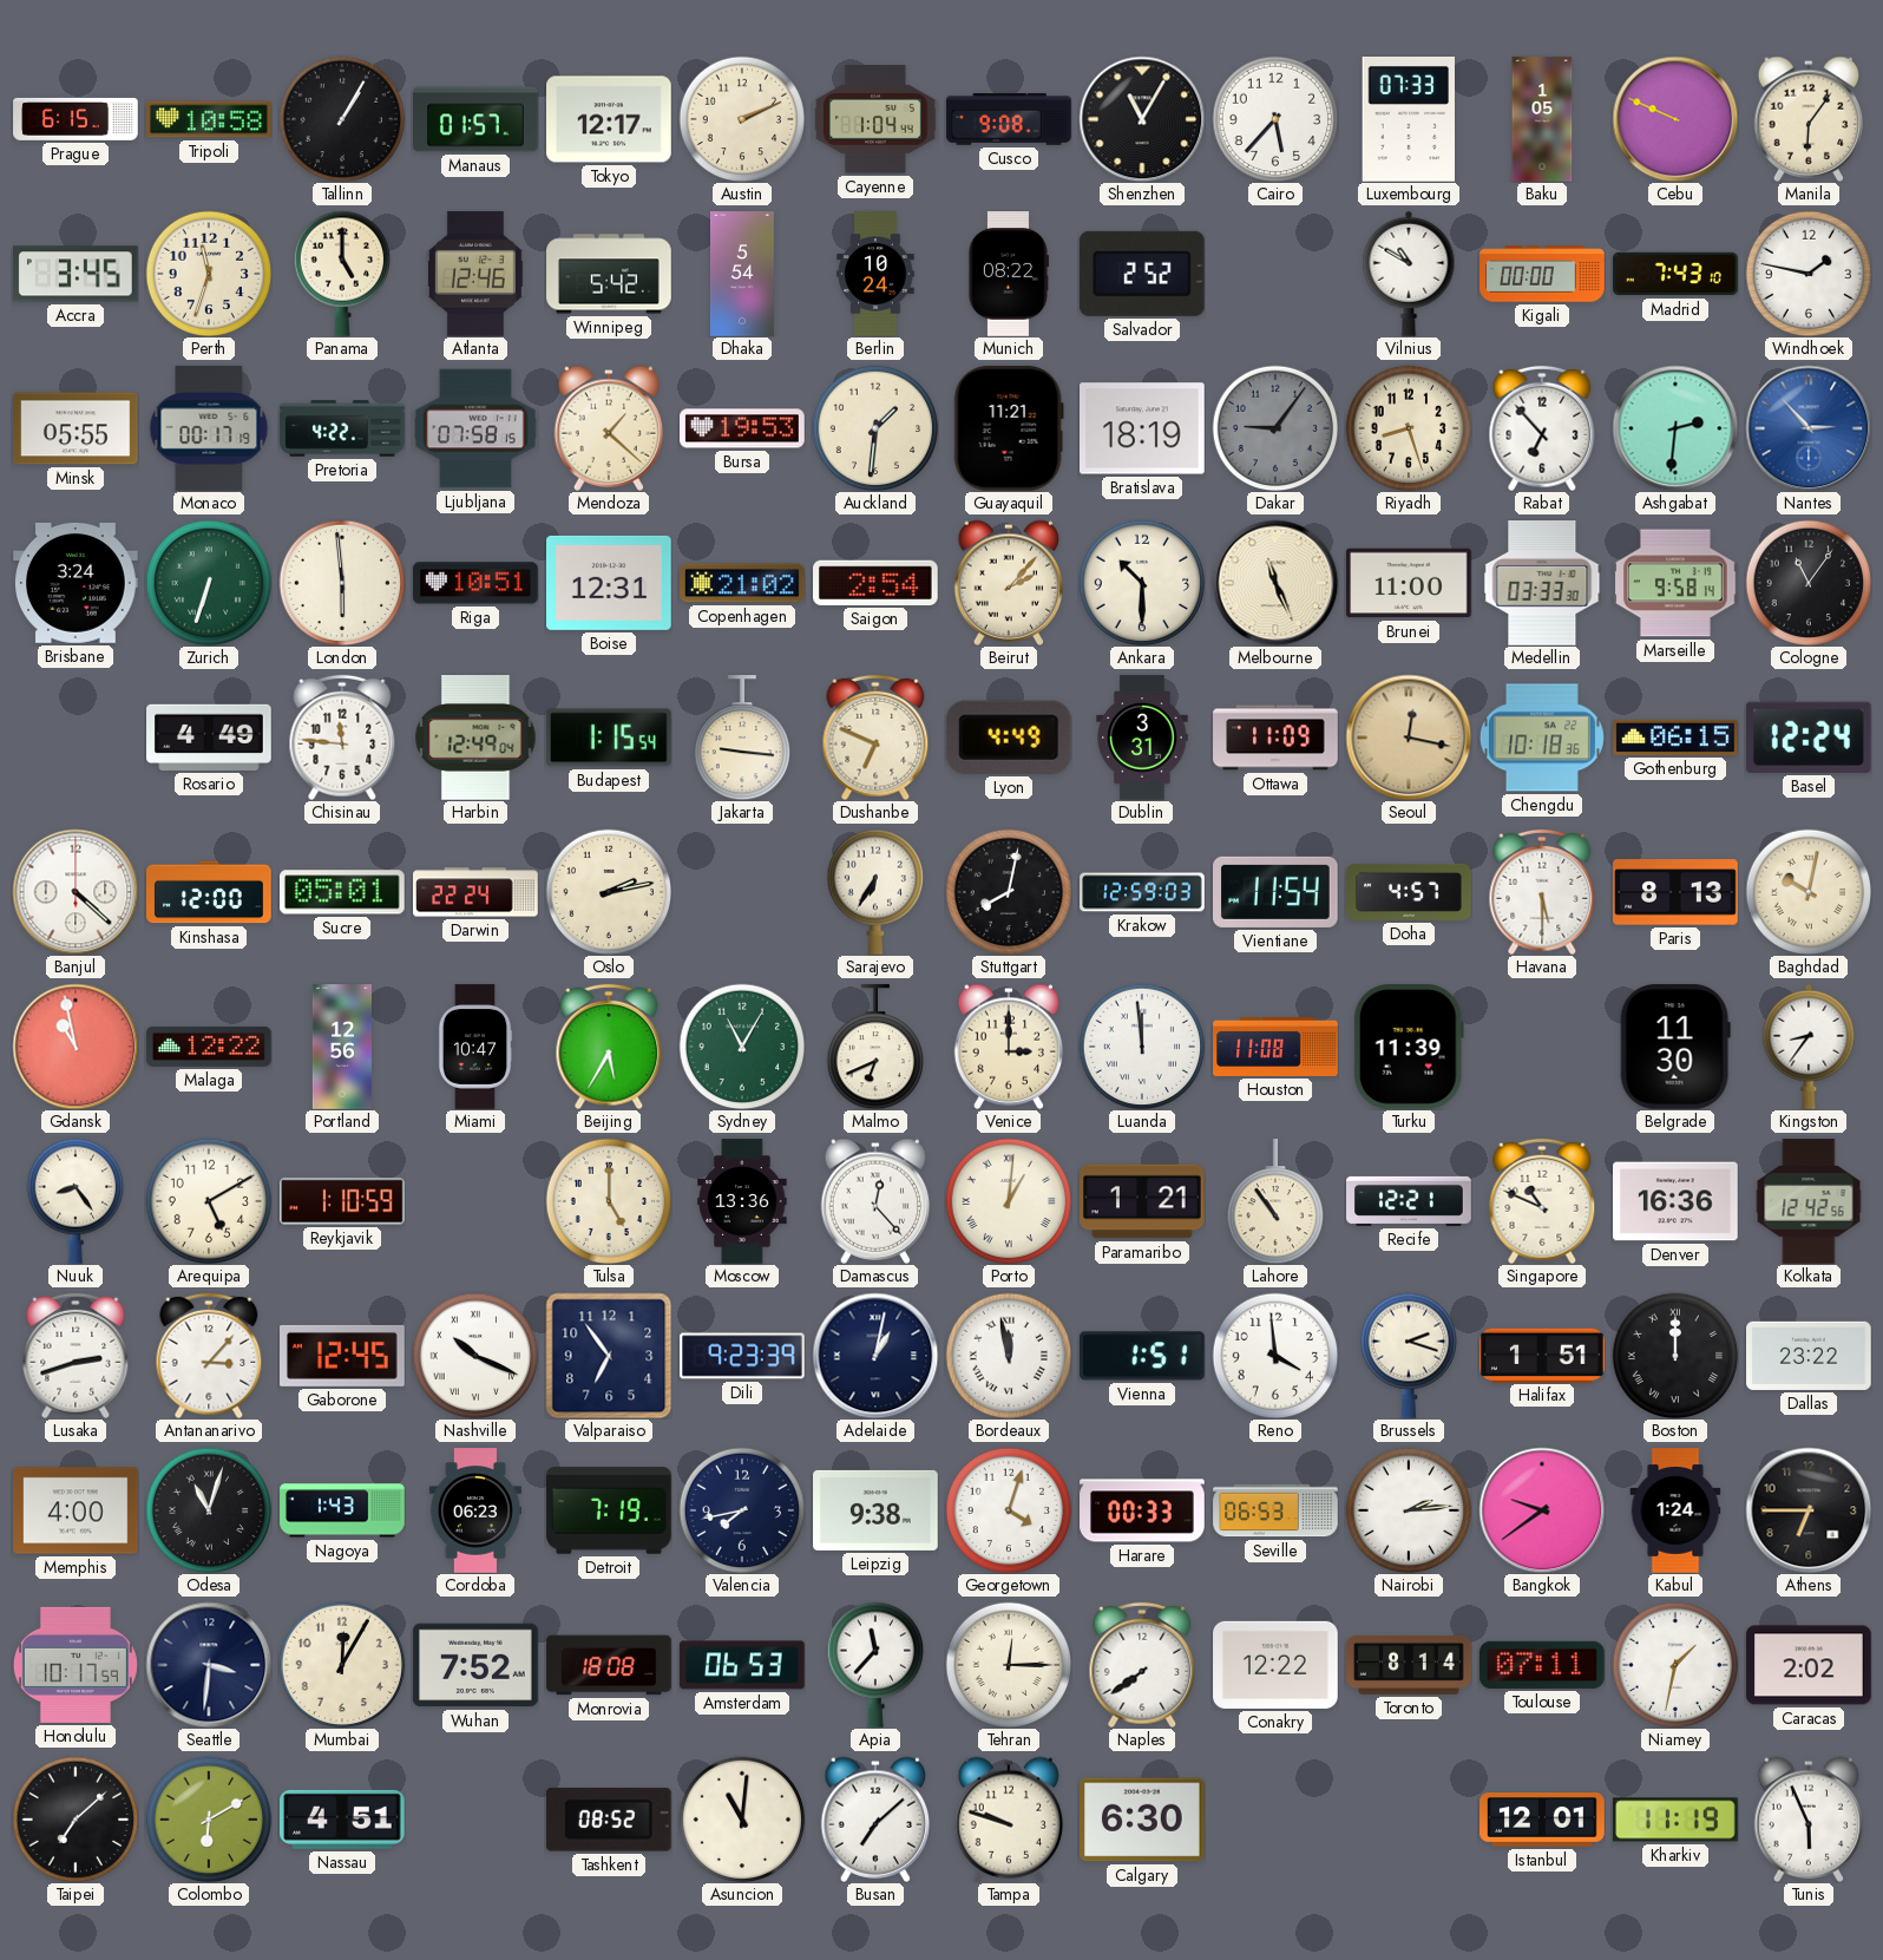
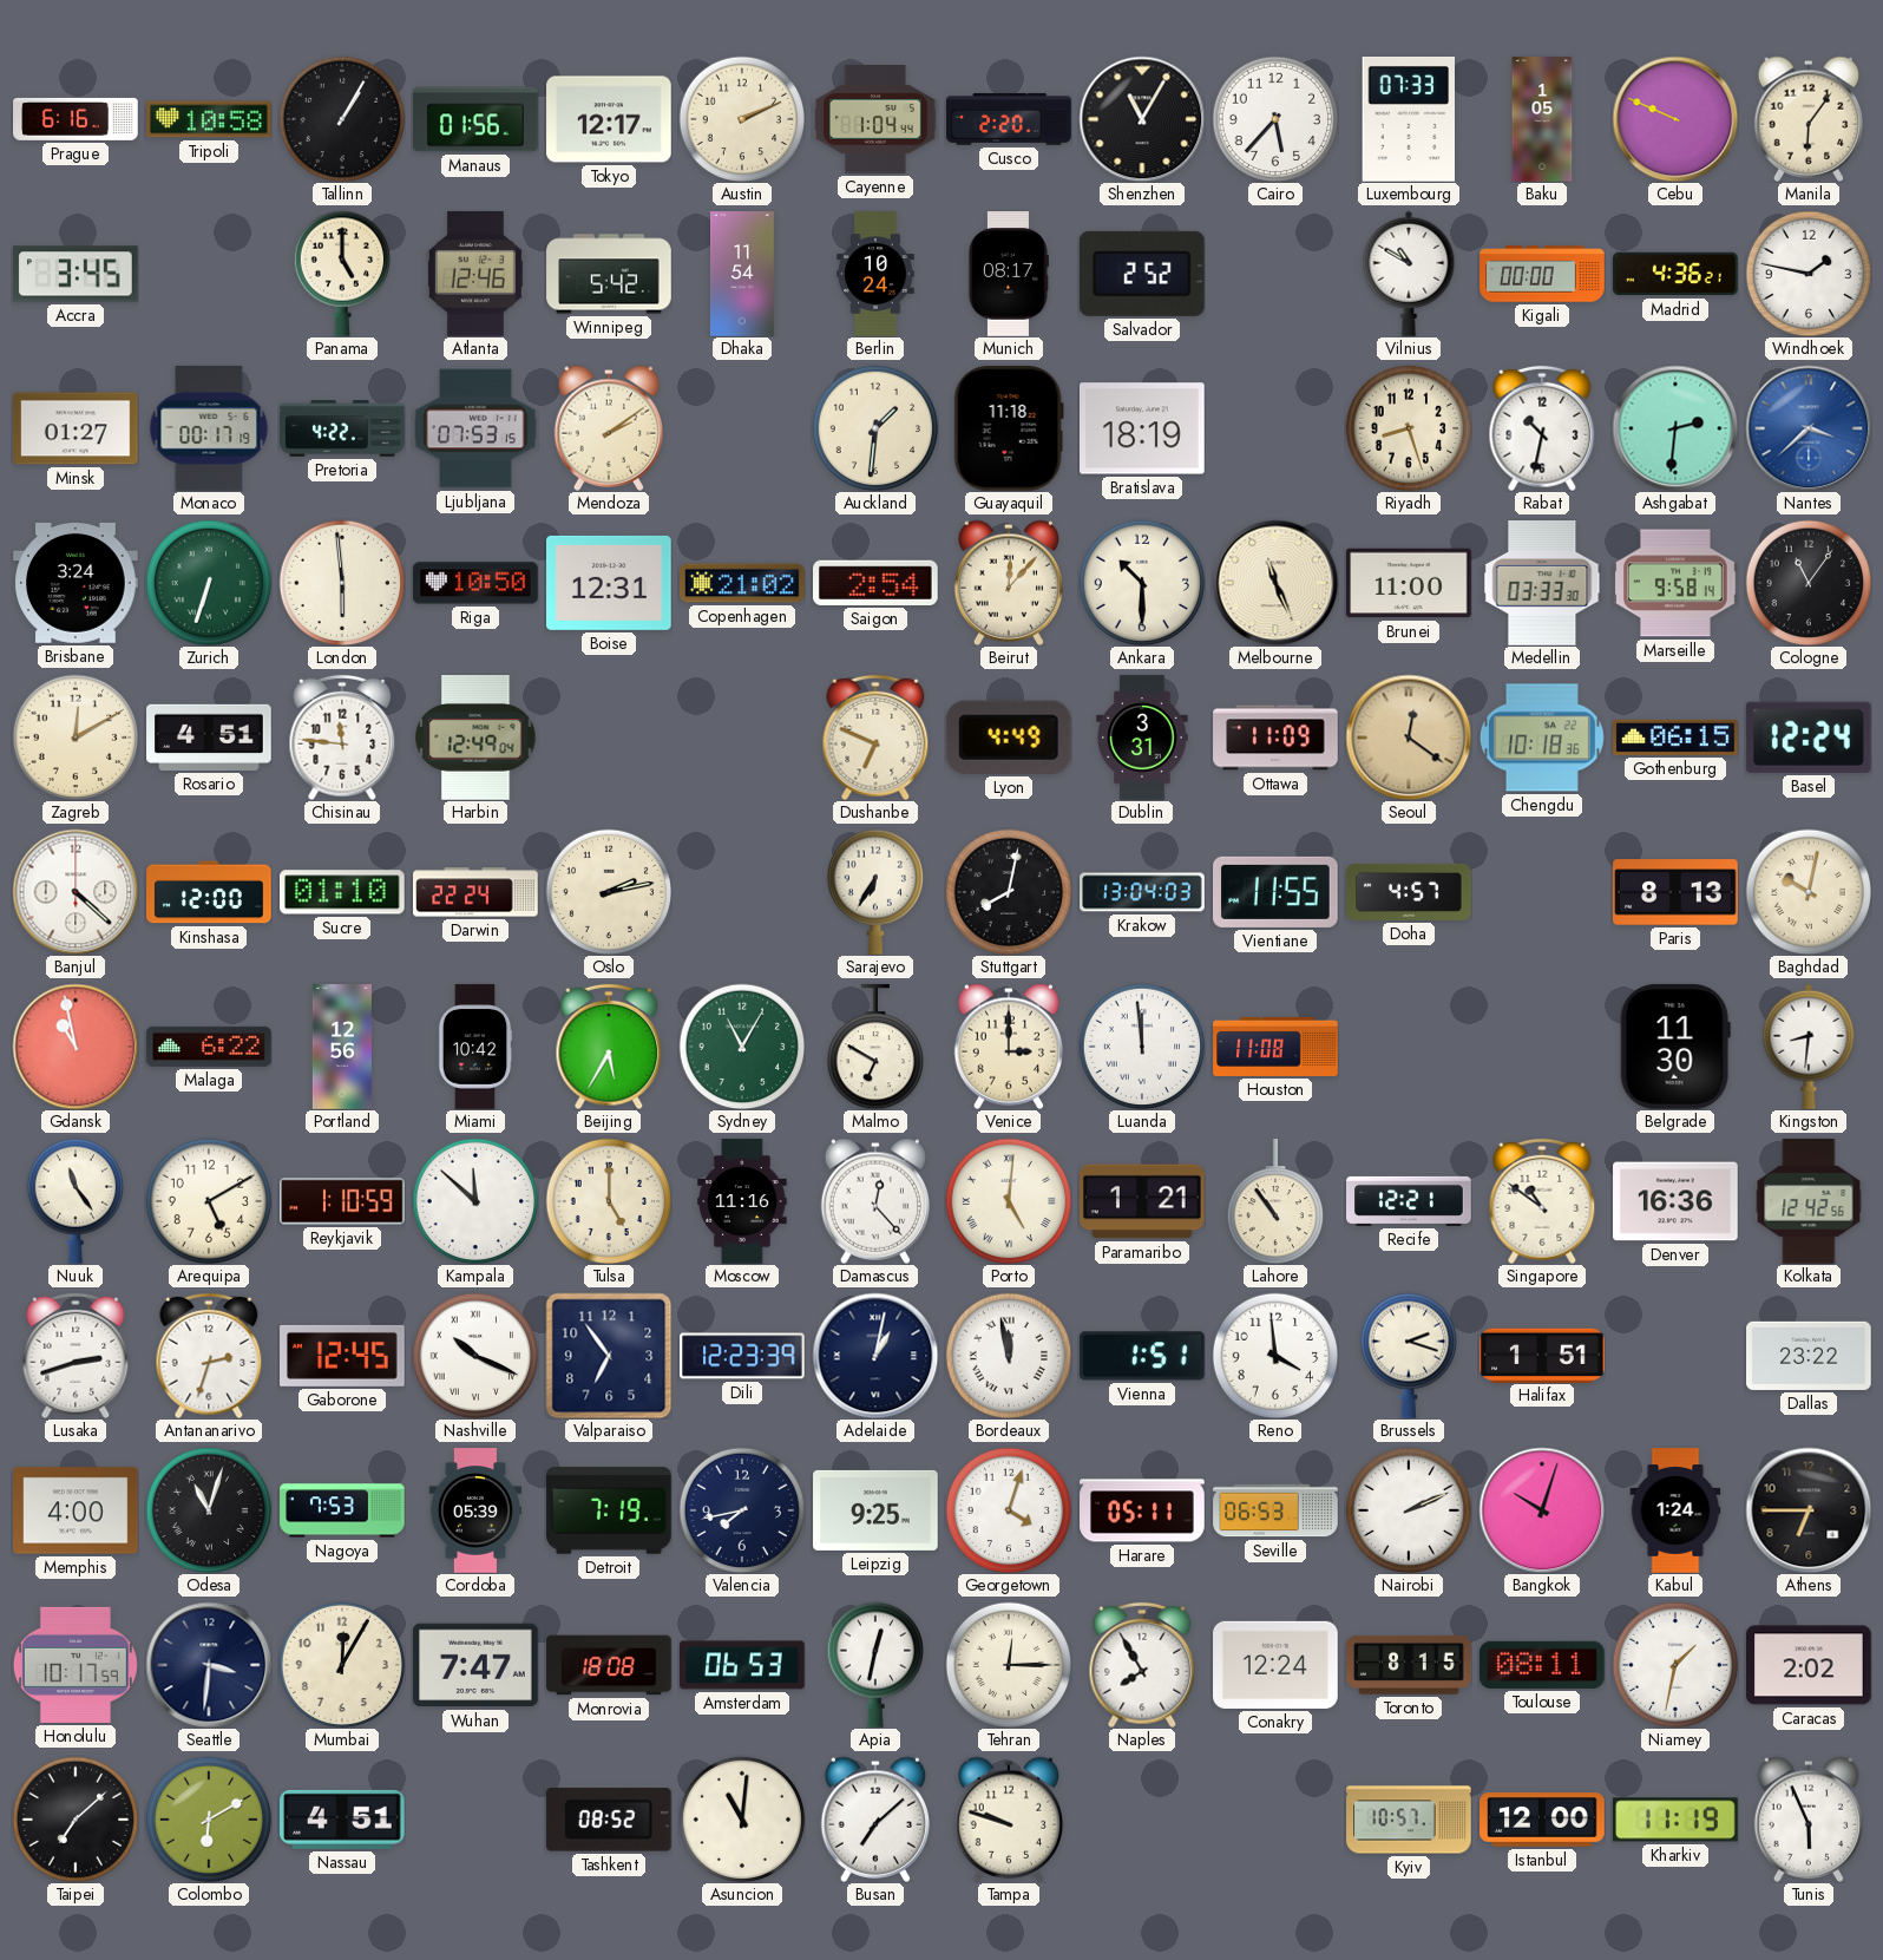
Prague: 6:15 -> 6:16
Manaus: 01:57 -> 01:56
Cusco: 9:08 -> 2:20
Perth: 11:33 -> none
Dhaka: 5:54 -> 11:54
Munich: 08:22 -> 08:17
Madrid: 7:43 -> 4:36
Minsk: 05:55 -> 01:27
Ljubljana: 07:58 -> 07:53
Mendoza: 1:22 -> 2:09
Bursa: 19:53 -> none
Guayaquil: 11:21 -> 11:18
Dakar: 9:06 -> none
Rabat: 6:53 -> 10:32
Nantes: 2:53 -> 3:38
Riga: 10:51 -> 10:50
Beirut: 2:07 -> 12:07
Zagreb: none -> 12:10
Rosario: 4:49 -> 4:51
Budapest: 1:15 -> none
Jakarta: 9:16 -> none
Seoul: 12:17 -> 12:21
Sucre: 05:01 -> 01:10
Krakow: 12:59 -> 13:04
Vientiane: 11:54 -> 11:55
Havana: 5:30 -> none
Malaga: 12:22 -> 6:22
Miami: 10:47 -> 10:42
Malmo: 6:41 -> 6:50
Turku: 11:39 -> none
Kingston: 8:36 -> 8:31
Nuuk: 8:24 -> 11:24
Kampala: none -> 11:52
Moscow: 13:36 -> 11:16
Porto: 1:01 -> 5:01
Singapore: 10:49 -> 10:51
Antananarivo: 3:07 -> 2:33
Dili: 9:23 -> 12:23
Boston: 12:00 -> none
Nagoya: 1:43 -> 7:53
Cordoba: 06:23 -> 05:39
Leipzig: 9:38 -> 9:25
Harare: 00:33 -> 05:11
Nairobi: 2:14 -> 2:11
Bangkok: 9:39 -> 10:03
Wuhan: 7:52 -> 7:47
Apia: 11:37 -> 12:32
Naples: 7:39 -> 7:55
Conakry: 12:22 -> 12:24
Toronto: 8:14 -> 8:15
Toulouse: 07:11 -> 08:11
Calgary: 6:30 -> none
Kyiv: none -> 10:57
Istanbul: 12:01 -> 12:00
